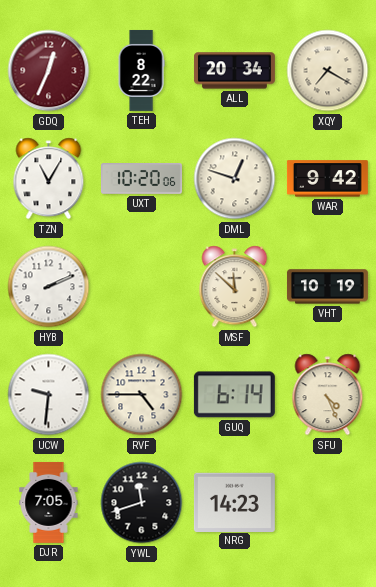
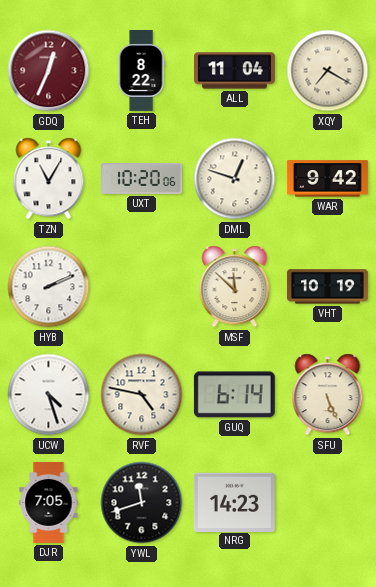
ALL: 20:34 -> 11:04
UCW: 9:31 -> 4:27
RVF: 4:45 -> 4:47
SFU: 4:26 -> 5:26
